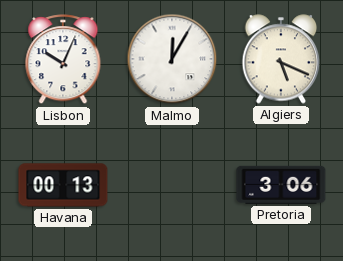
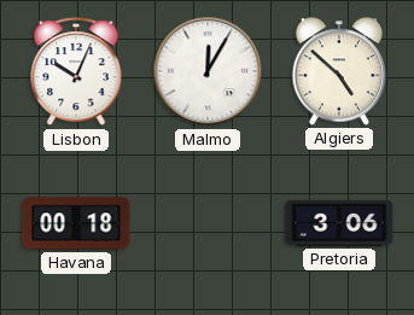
Algiers: 5:19 -> 4:52
Havana: 00:13 -> 00:18
